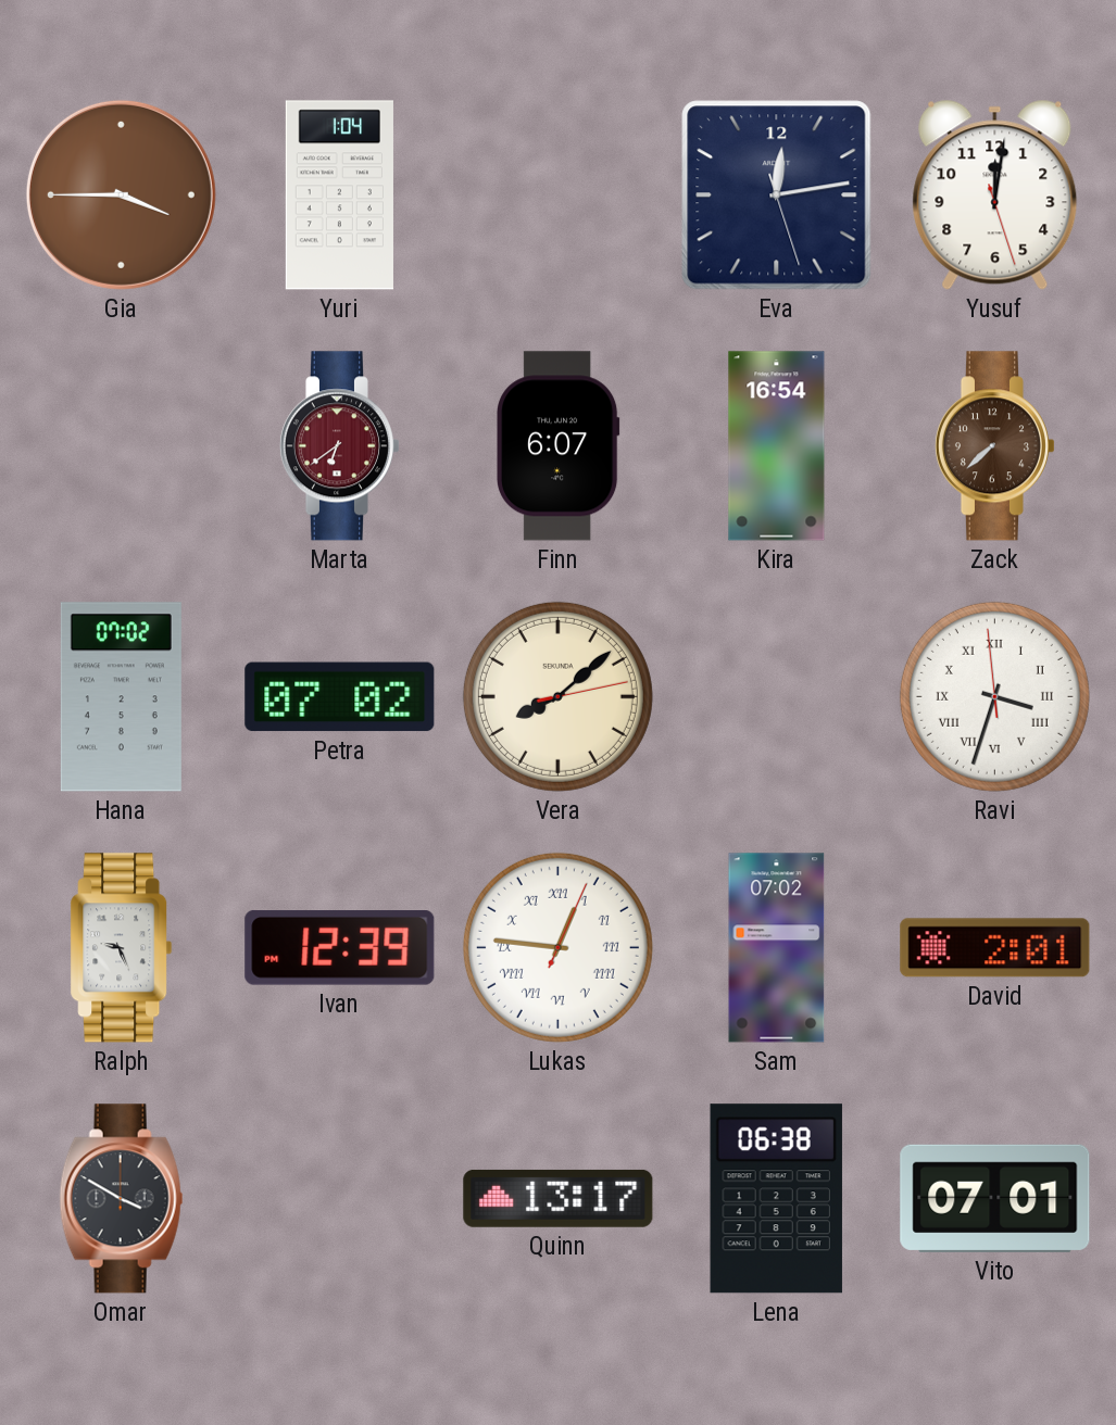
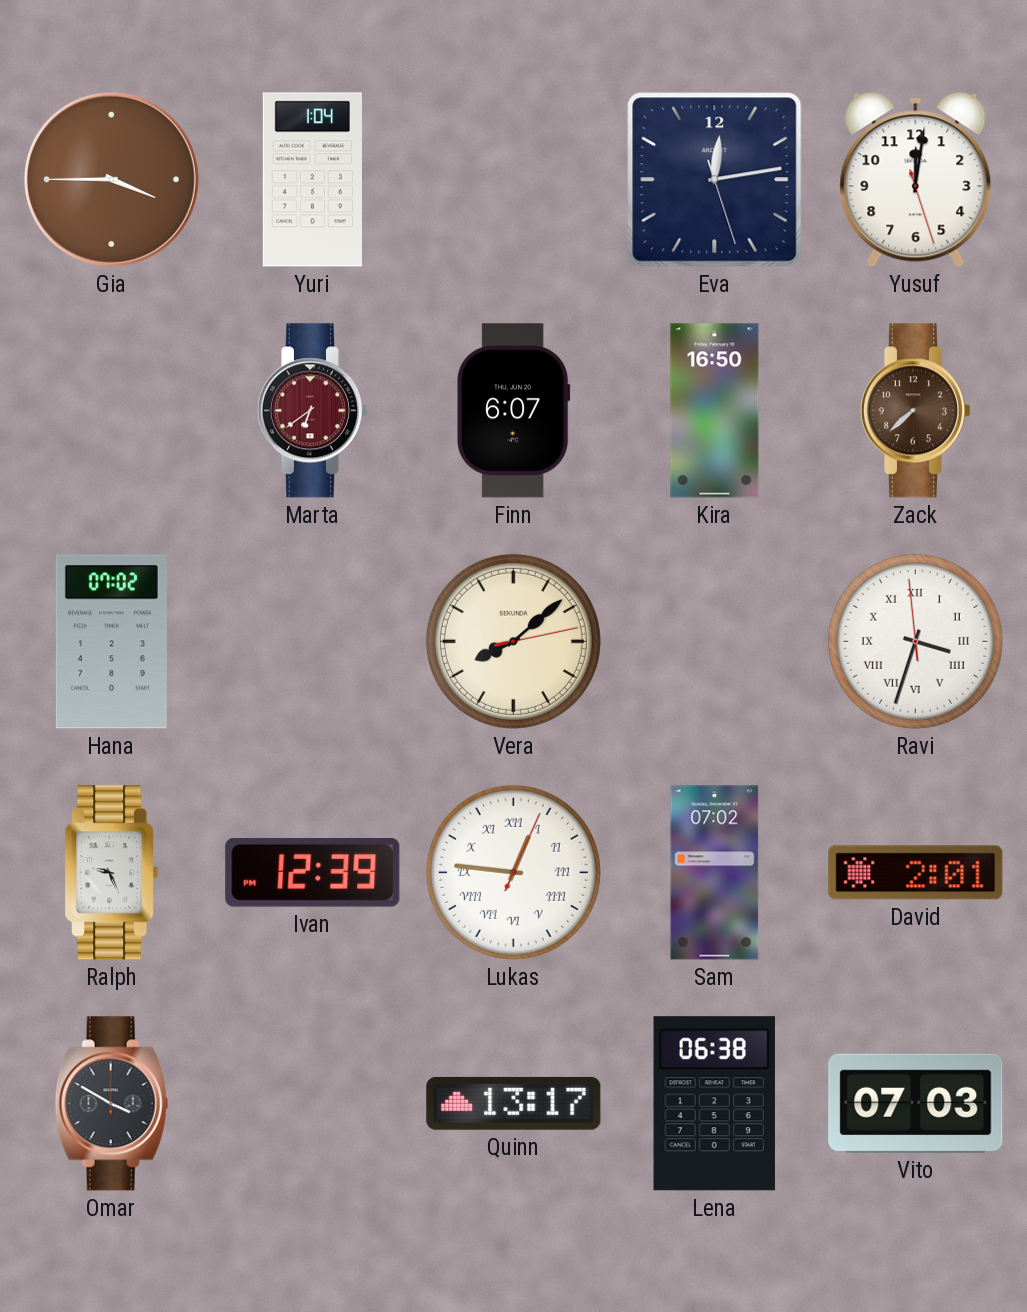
Kira: 16:54 -> 16:50
Petra: 07:02 -> none
Vito: 07:01 -> 07:03
